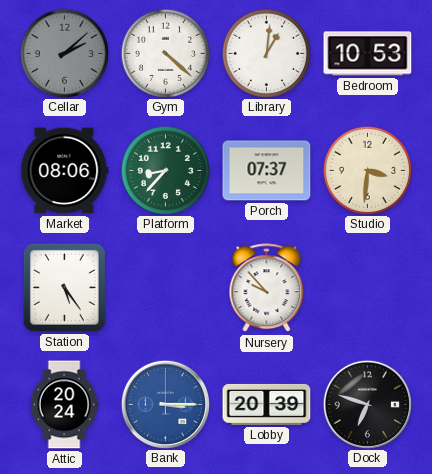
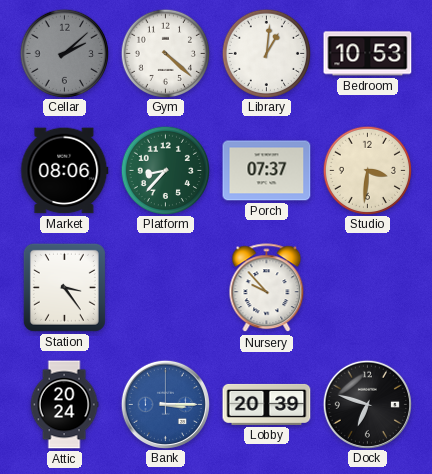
Station: 5:24 -> 3:24
